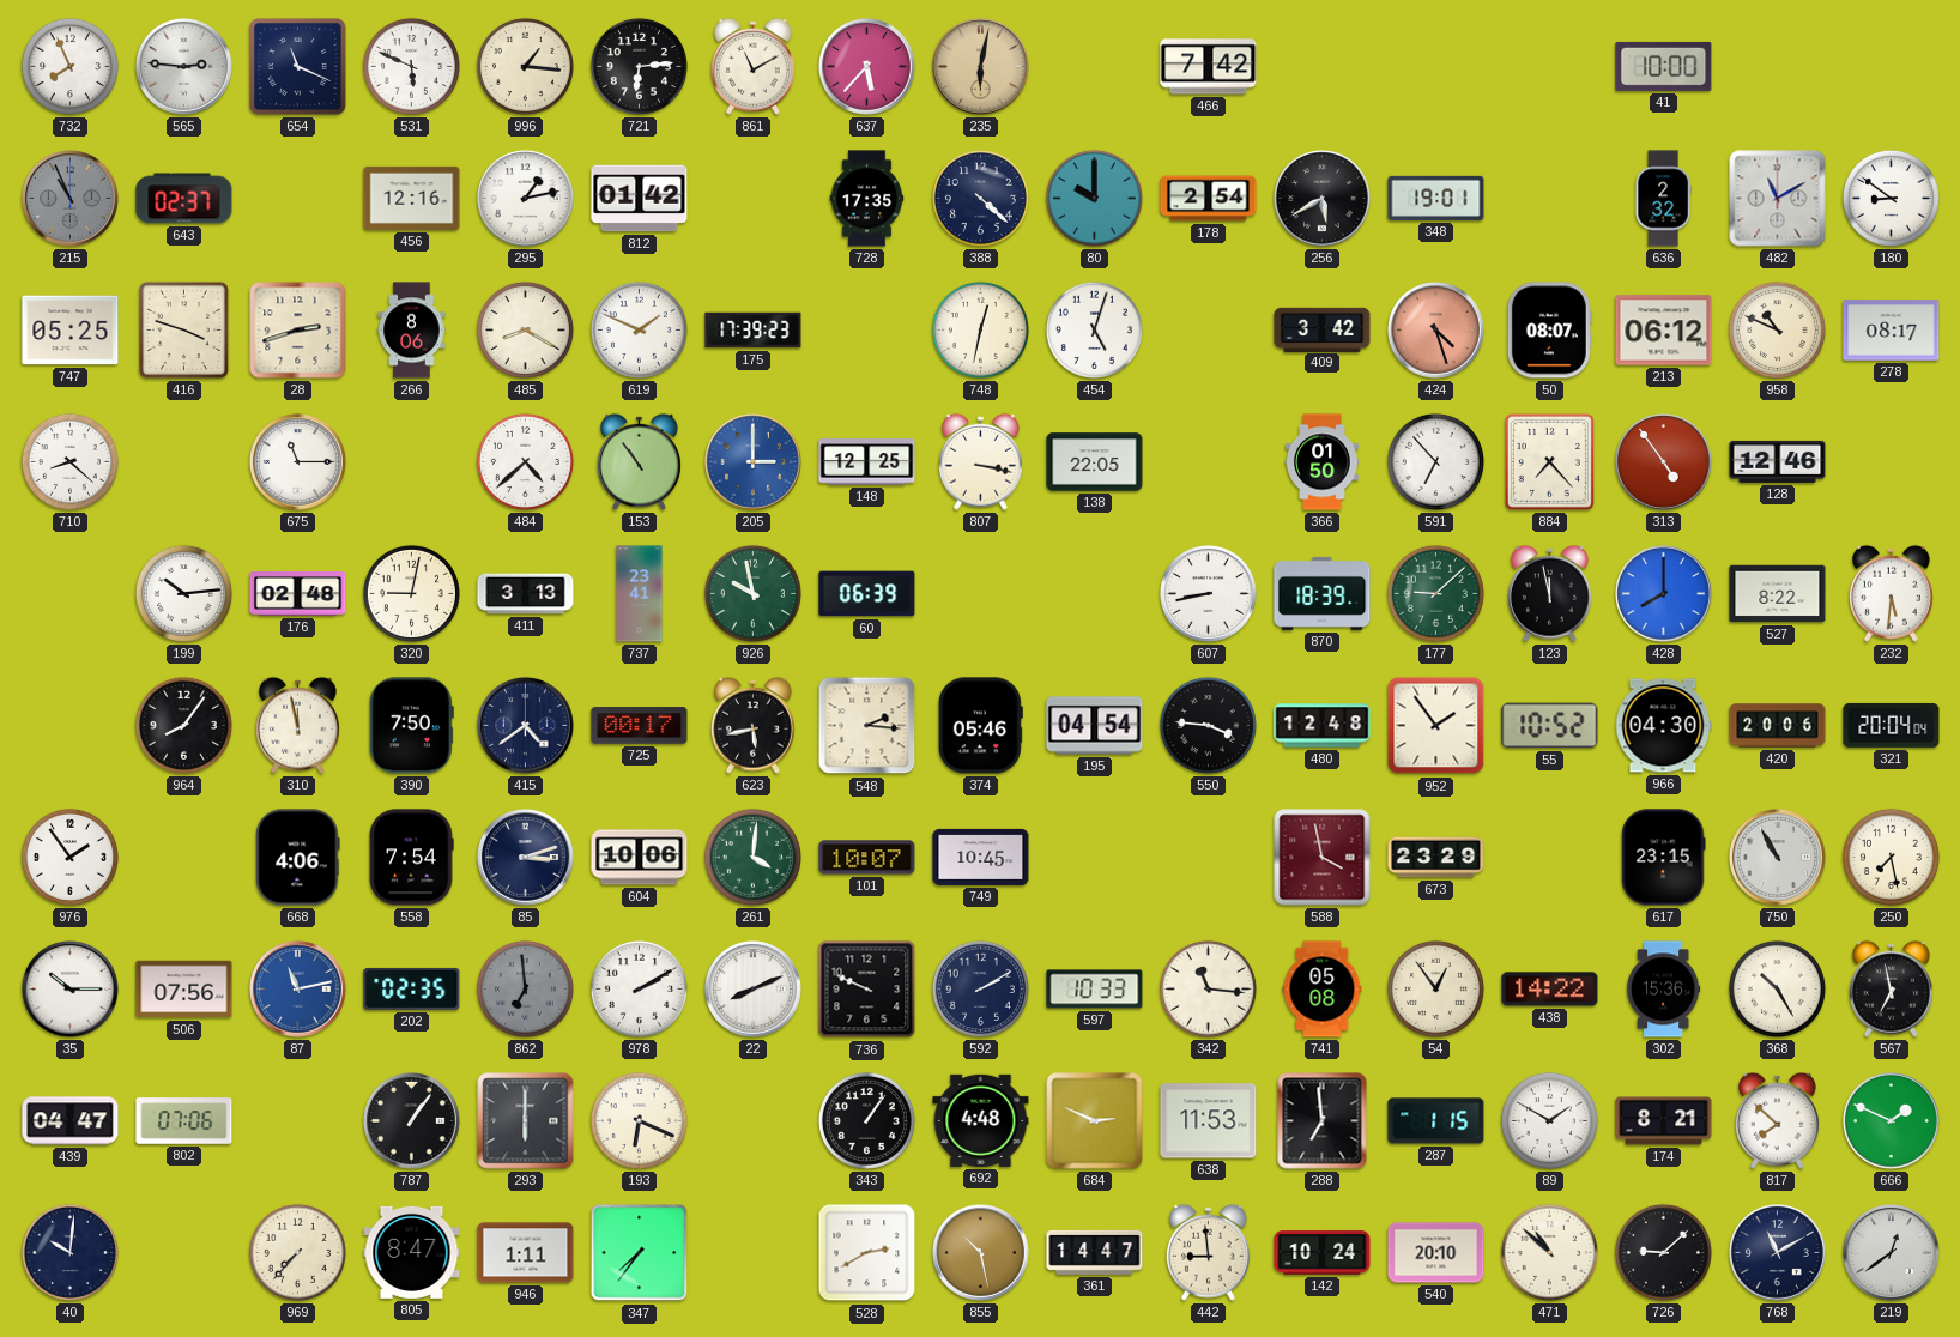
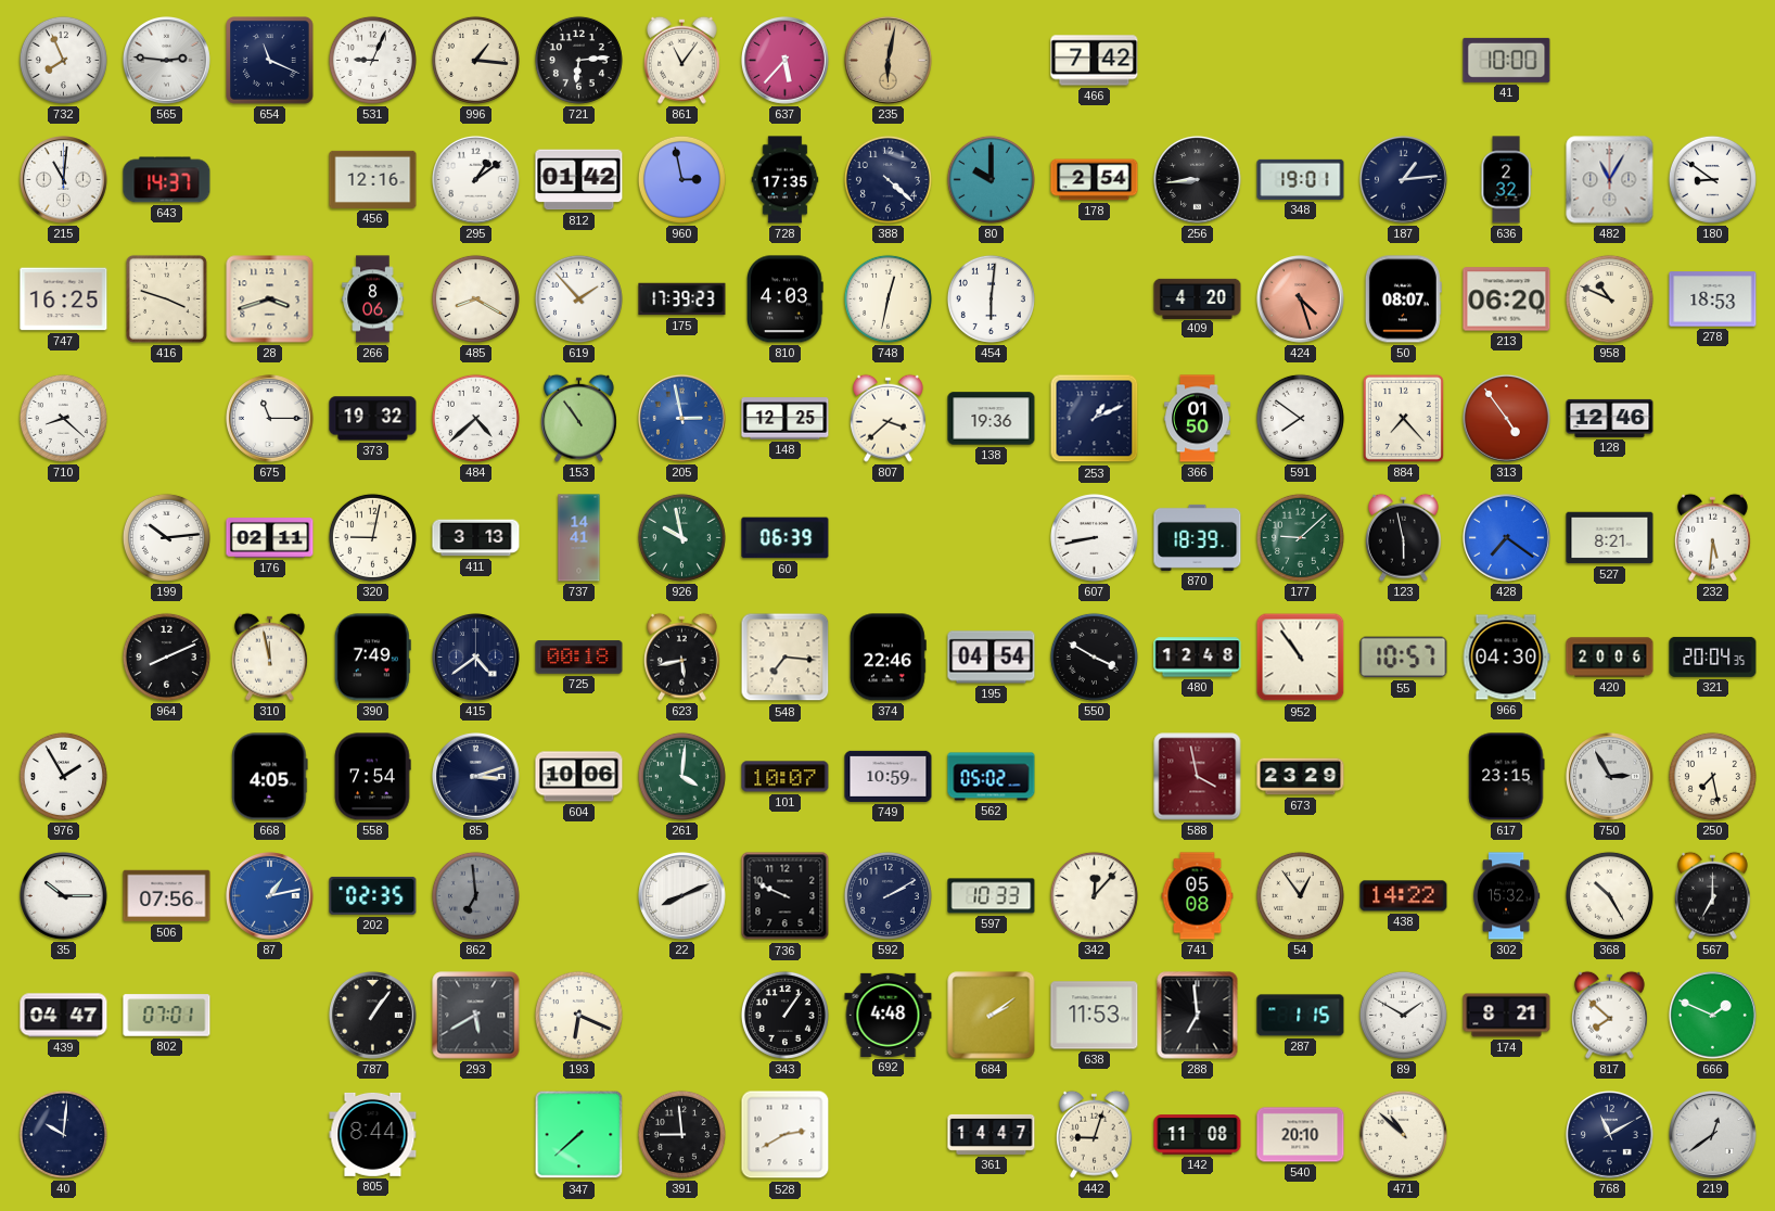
531: 5:49 -> 9:04
861: 11:10 -> 11:06
215: 10:56 -> 11:01
215 dial: grey -> white
643: 02:37 -> 14:37
295: 1:13 -> 1:09
960: none -> 2:58
256: 5:40 -> 8:44
187: none -> 1:14
482: 11:10 -> 11:05
747: 05:25 -> 16:25
28: 2:42 -> 3:42
619: 1:49 -> 1:53
810: none -> 4:03
454: 5:03 -> 6:01
409: 3:42 -> 4:20
213: 06:12 -> 06:20
278: 08:17 -> 18:53
373: none -> 19:32
205: 3:00 -> 2:58
807: 3:17 -> 3:38
138: 22:05 -> 19:36
253: none -> 1:11
591: 6:53 -> 7:51
176: 02:48 -> 02:11
737: 23:41 -> 14:41
123: 11:58 -> 5:58
428: 8:00 -> 7:21
527: 8:22 -> 8:21
964: 8:06 -> 8:11
390: 7:50 -> 7:49
725: 00:17 -> 00:18
548: 2:16 -> 7:16
374: 05:46 -> 22:46
550: 3:46 -> 3:50
952: 1:54 -> 10:54
55: 10:52 -> 10:57
321: 20:04:04 -> 20:04:35
976: 1:54 -> 1:55
668: 4:06 -> 4:05
749: 10:45 -> 10:59
562: none -> 05:02
750: 10:55 -> 2:55
87: 11:13 -> 1:13
978: 2:10 -> none
342: 11:16 -> 12:07
302: 15:36 -> 15:32
567: 6:58 -> 7:00
802: 07:06 -> 07:01
293: 6:00 -> 5:40
684: 2:49 -> 2:09
969: 7:37 -> none
805: 8:47 -> 8:44
946: 1:11 -> none
347: 7:36 -> 7:38
391: none -> 8:59
855: 10:28 -> none
442: 8:59 -> 9:03
142: 10:24 -> 11:08
726: 9:08 -> none
